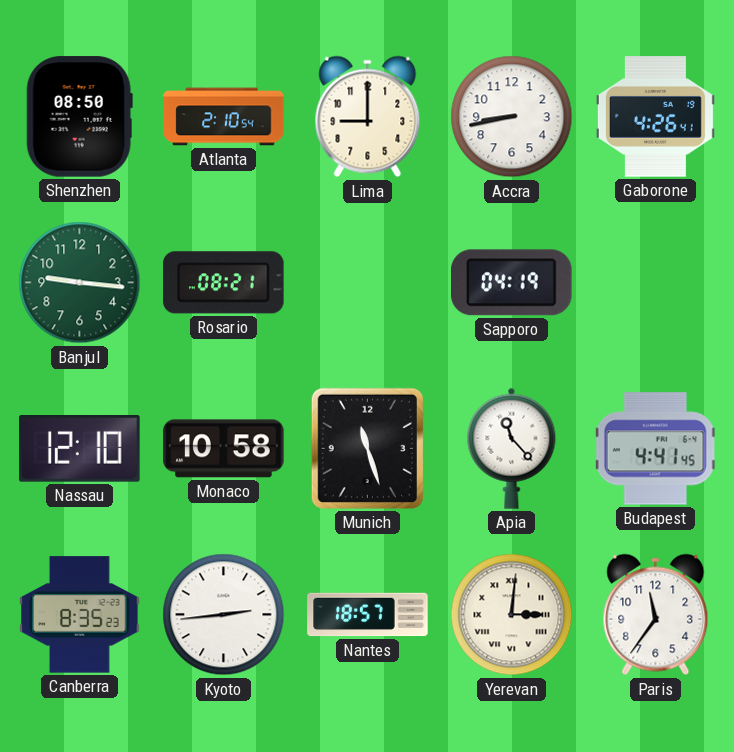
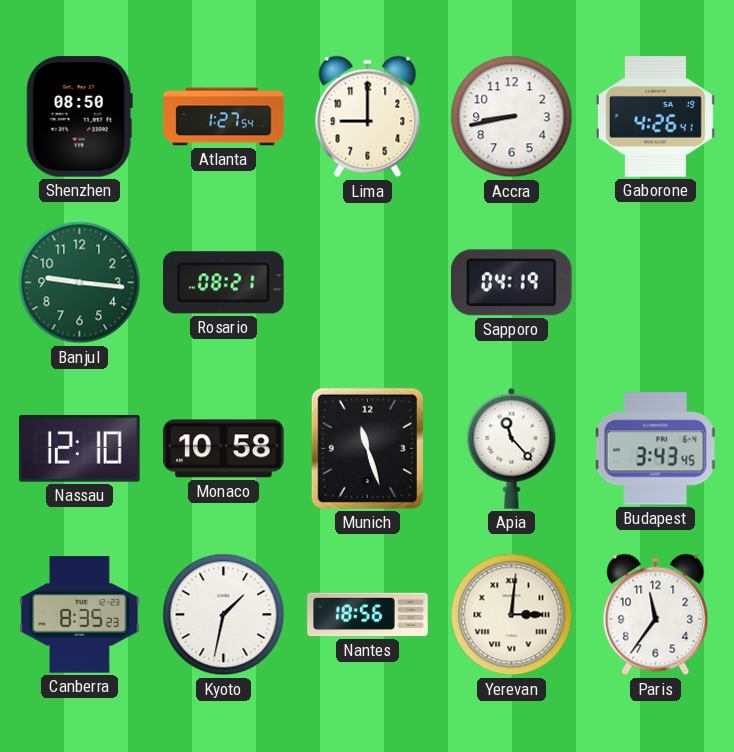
Atlanta: 2:10 -> 1:27
Budapest: 4:41 -> 3:43
Kyoto: 2:44 -> 1:32
Nantes: 18:57 -> 18:56
